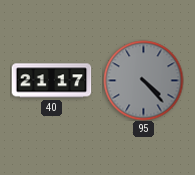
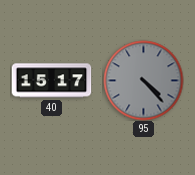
40: 21:17 -> 15:17
